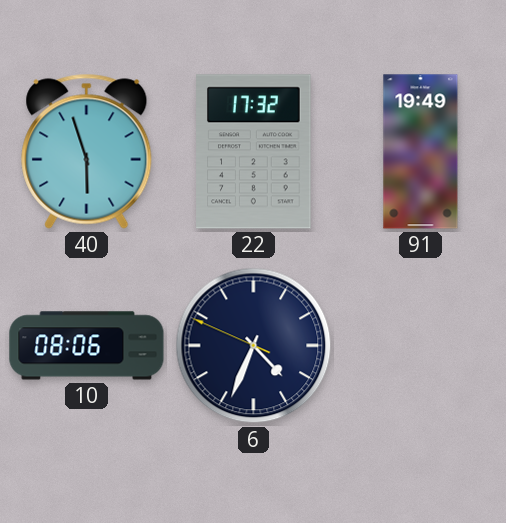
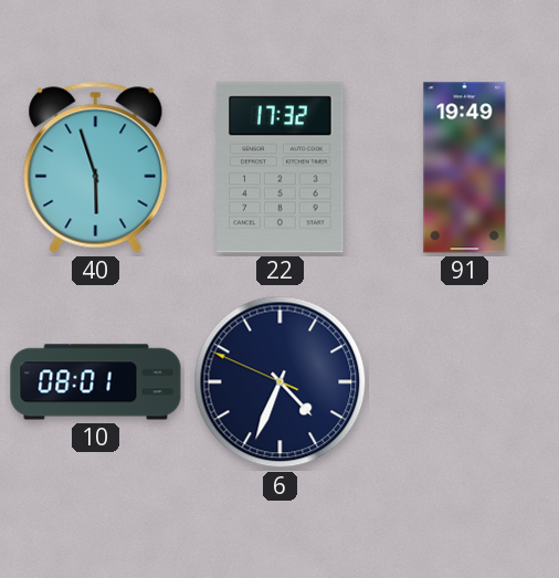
10: 08:06 -> 08:01
